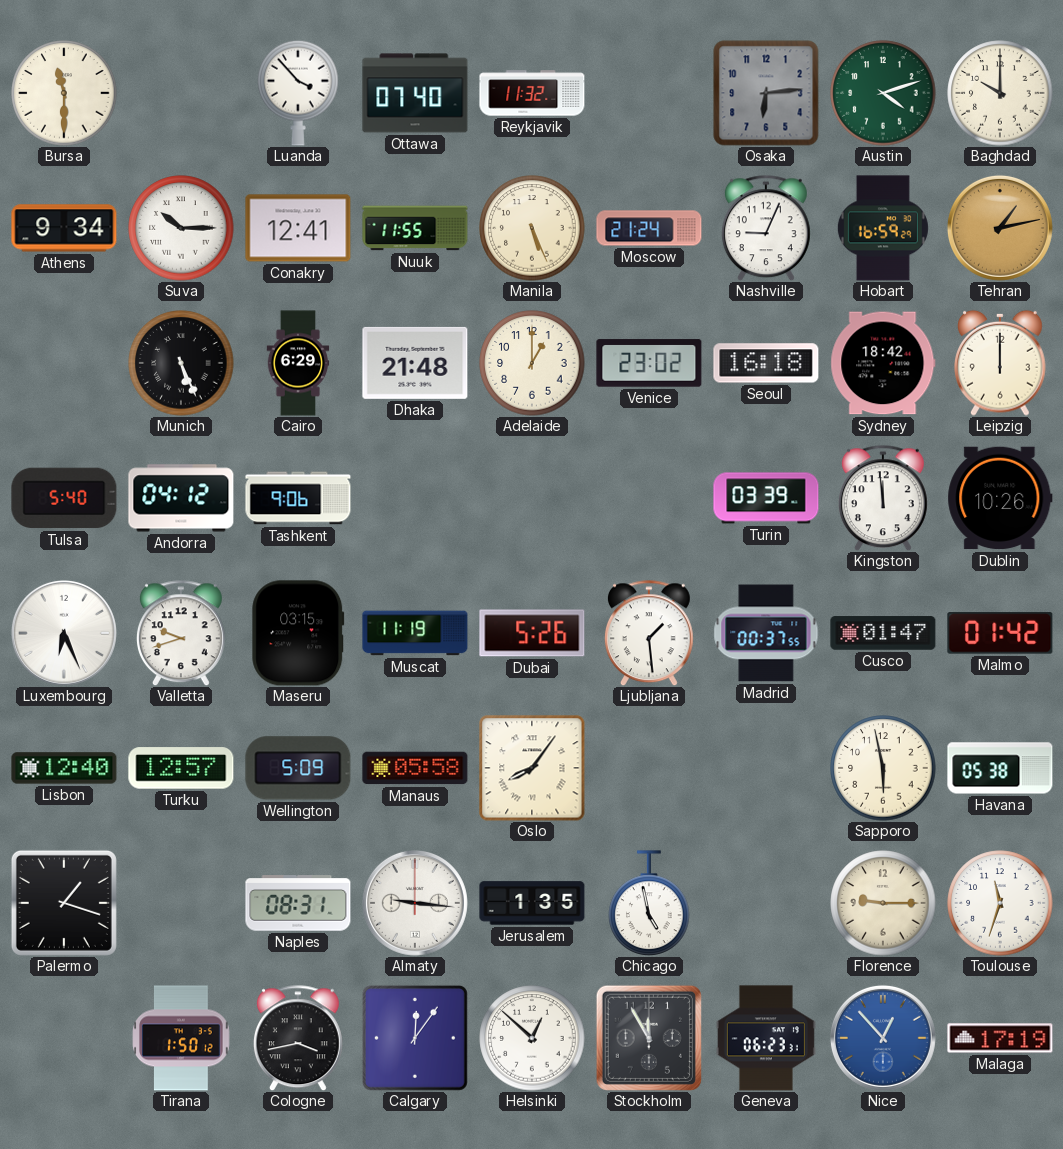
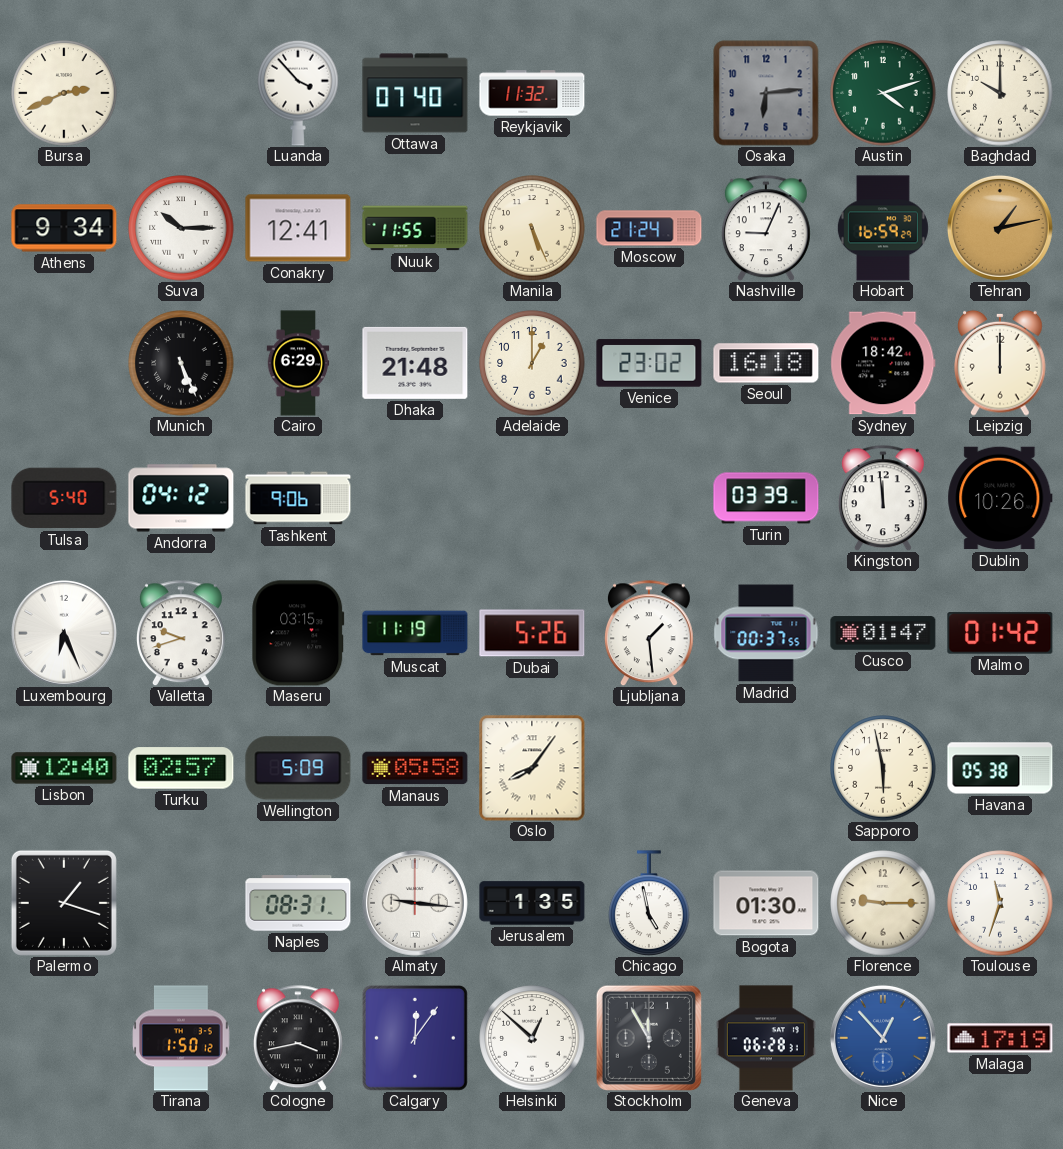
Bursa: 11:30 -> 2:41
Turku: 12:57 -> 02:57
Bogota: none -> 01:30
Geneva: 06:23 -> 06:28
